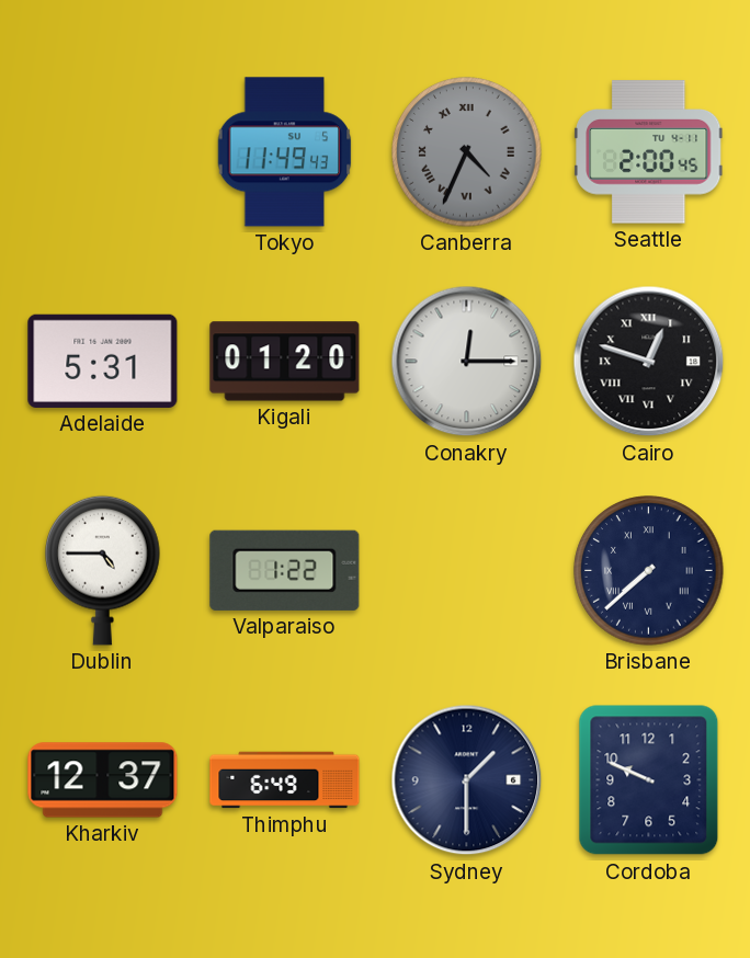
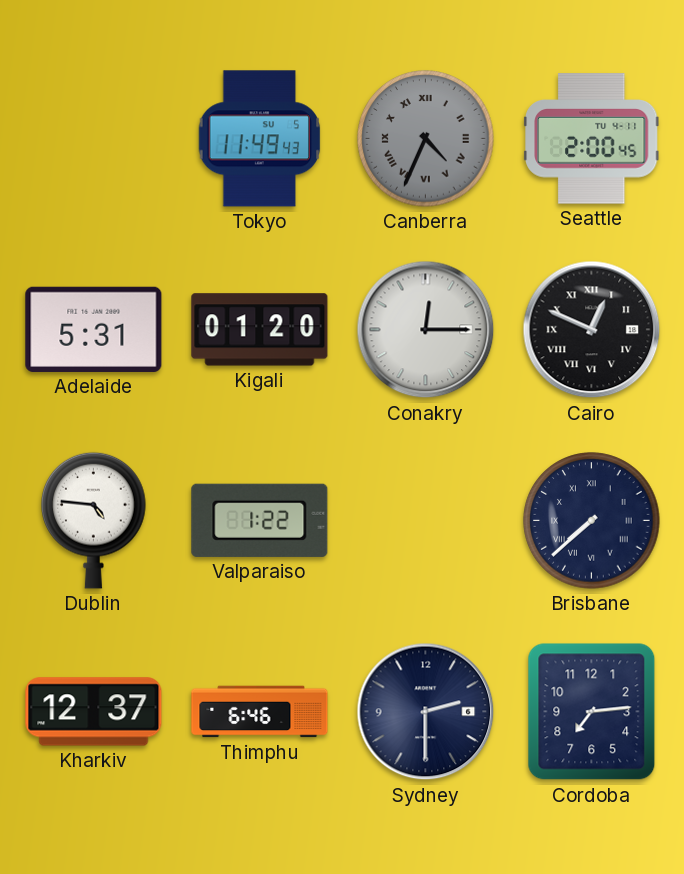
Cairo: 12:48 -> 12:49
Dublin: 4:45 -> 4:46
Thimphu: 6:49 -> 6:46
Sydney: 1:30 -> 2:30
Cordoba: 9:49 -> 7:14
